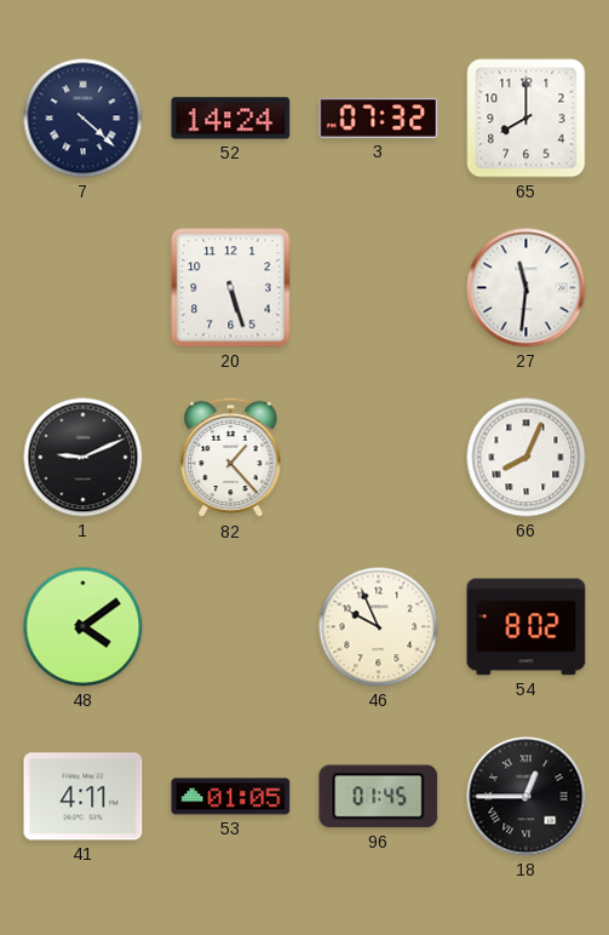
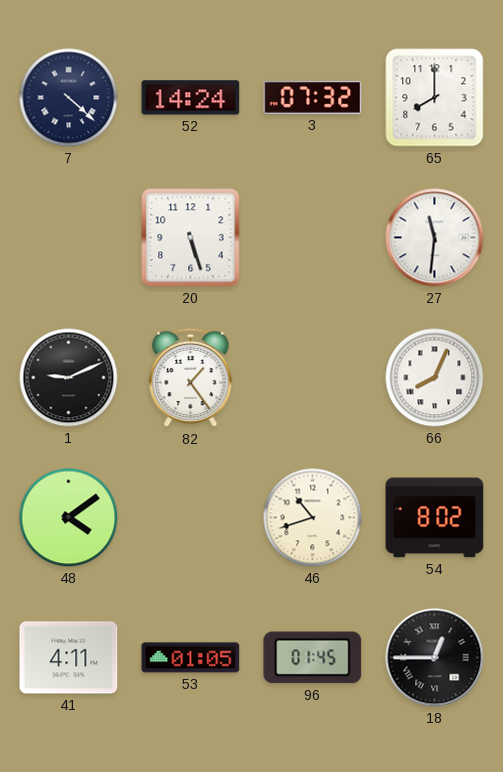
82: 1:23 -> 1:24
46: 9:56 -> 10:42
